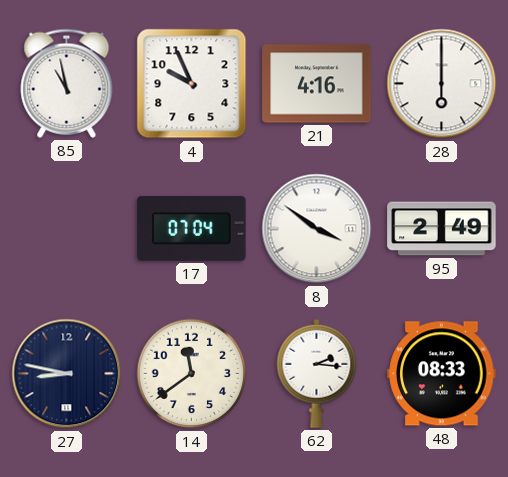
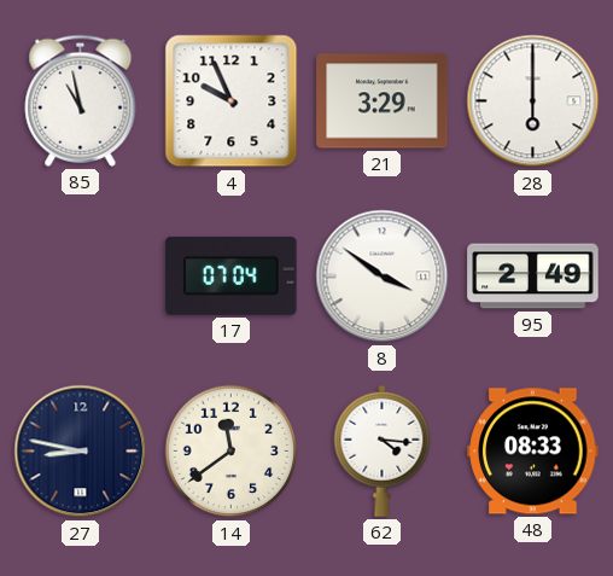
21: 4:16 -> 3:29
62: 2:16 -> 4:16
